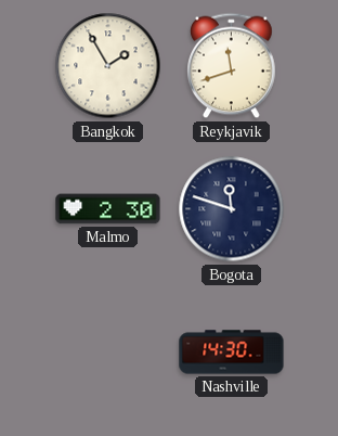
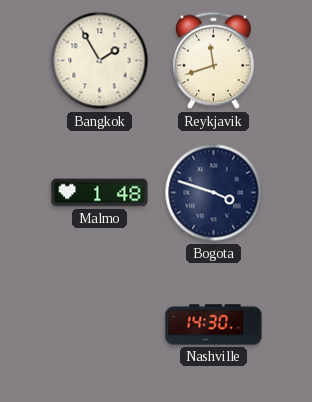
Malmo: 2:30 -> 1:48
Bogota: 11:48 -> 3:48
